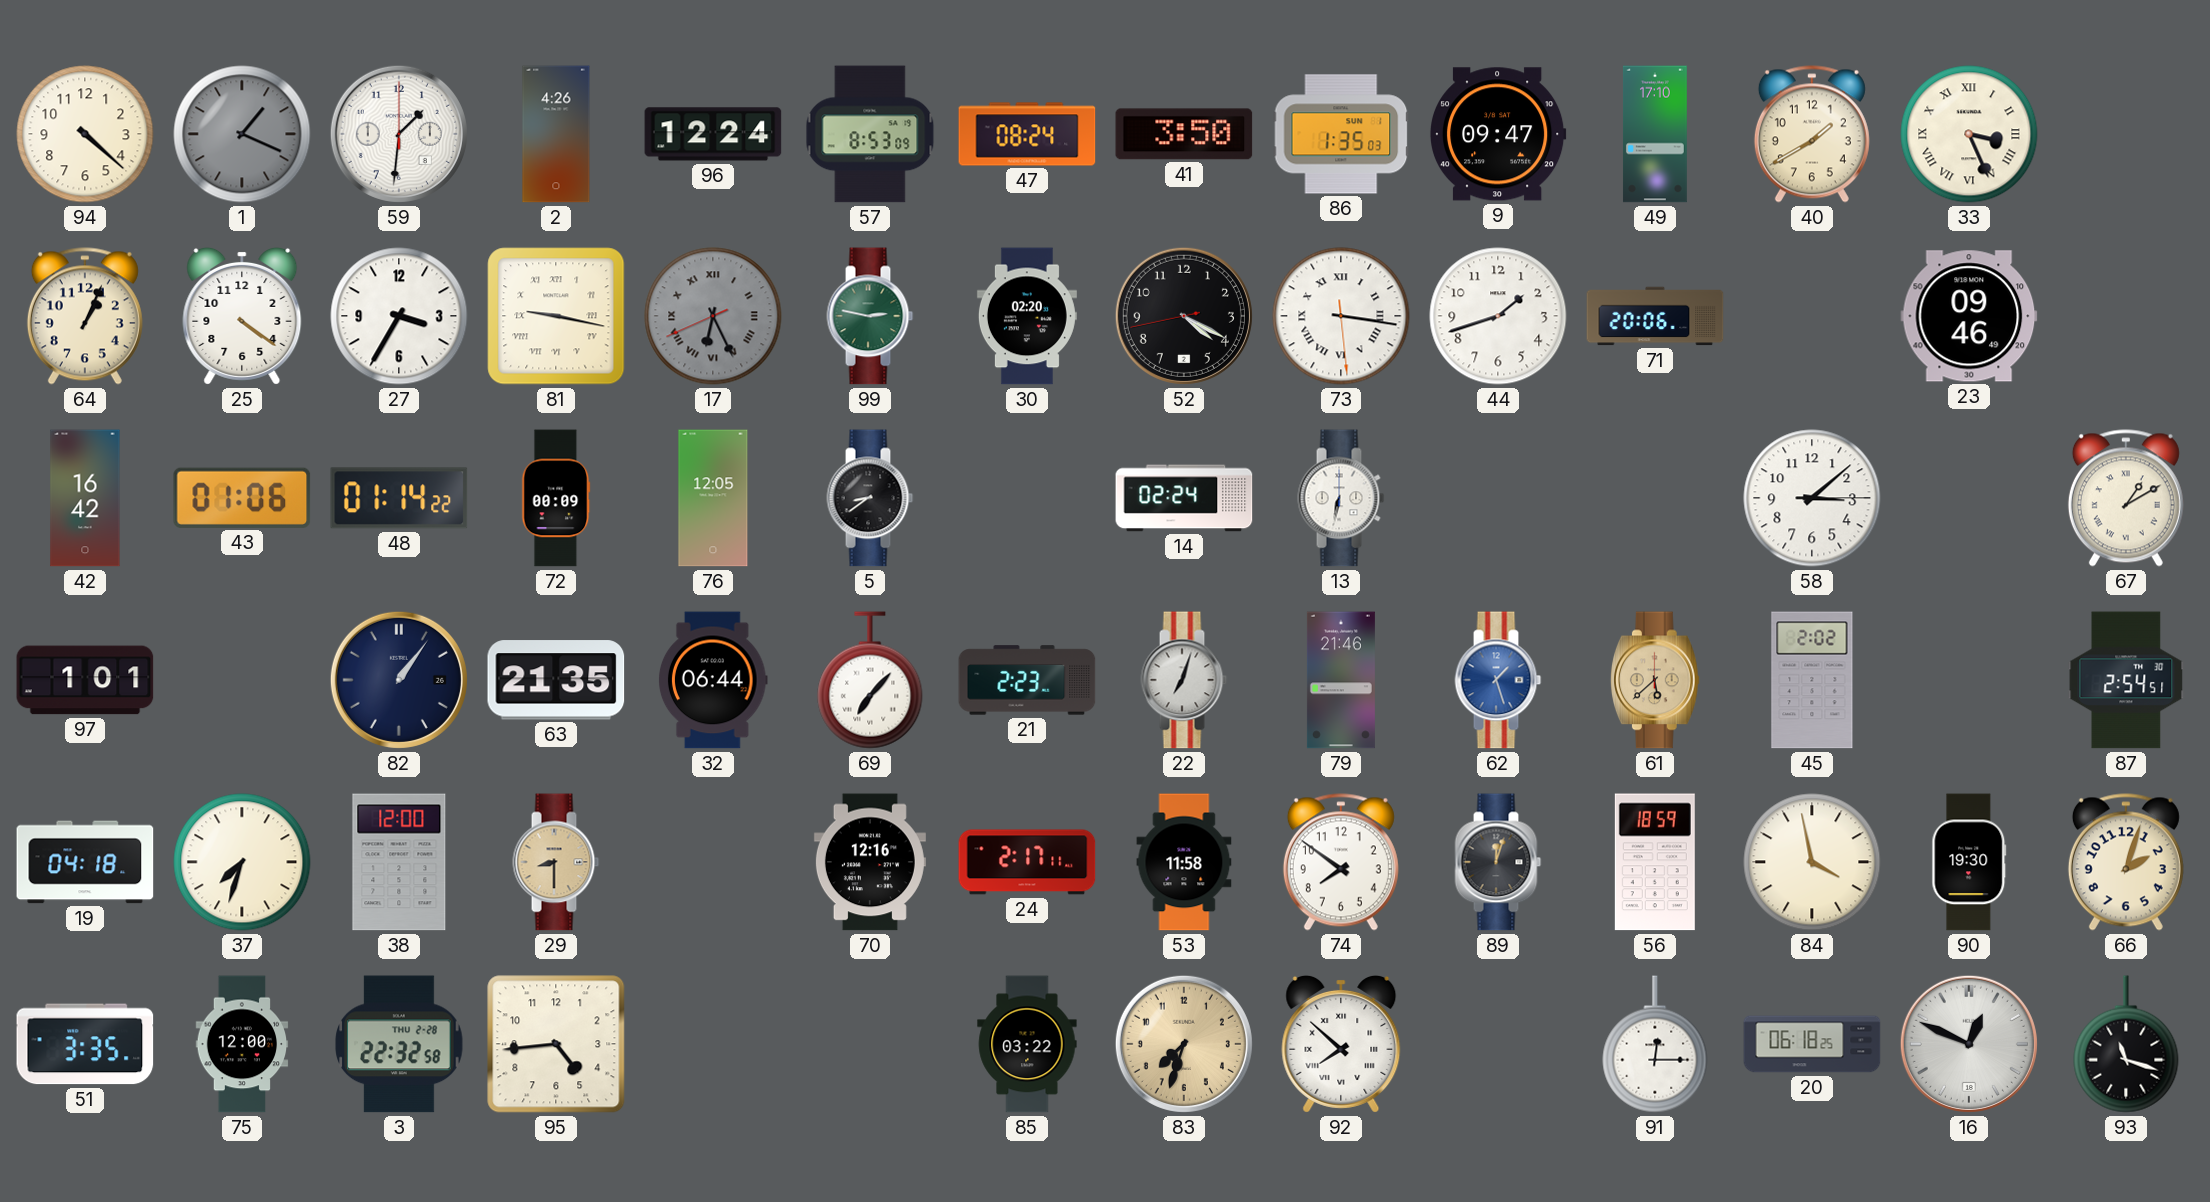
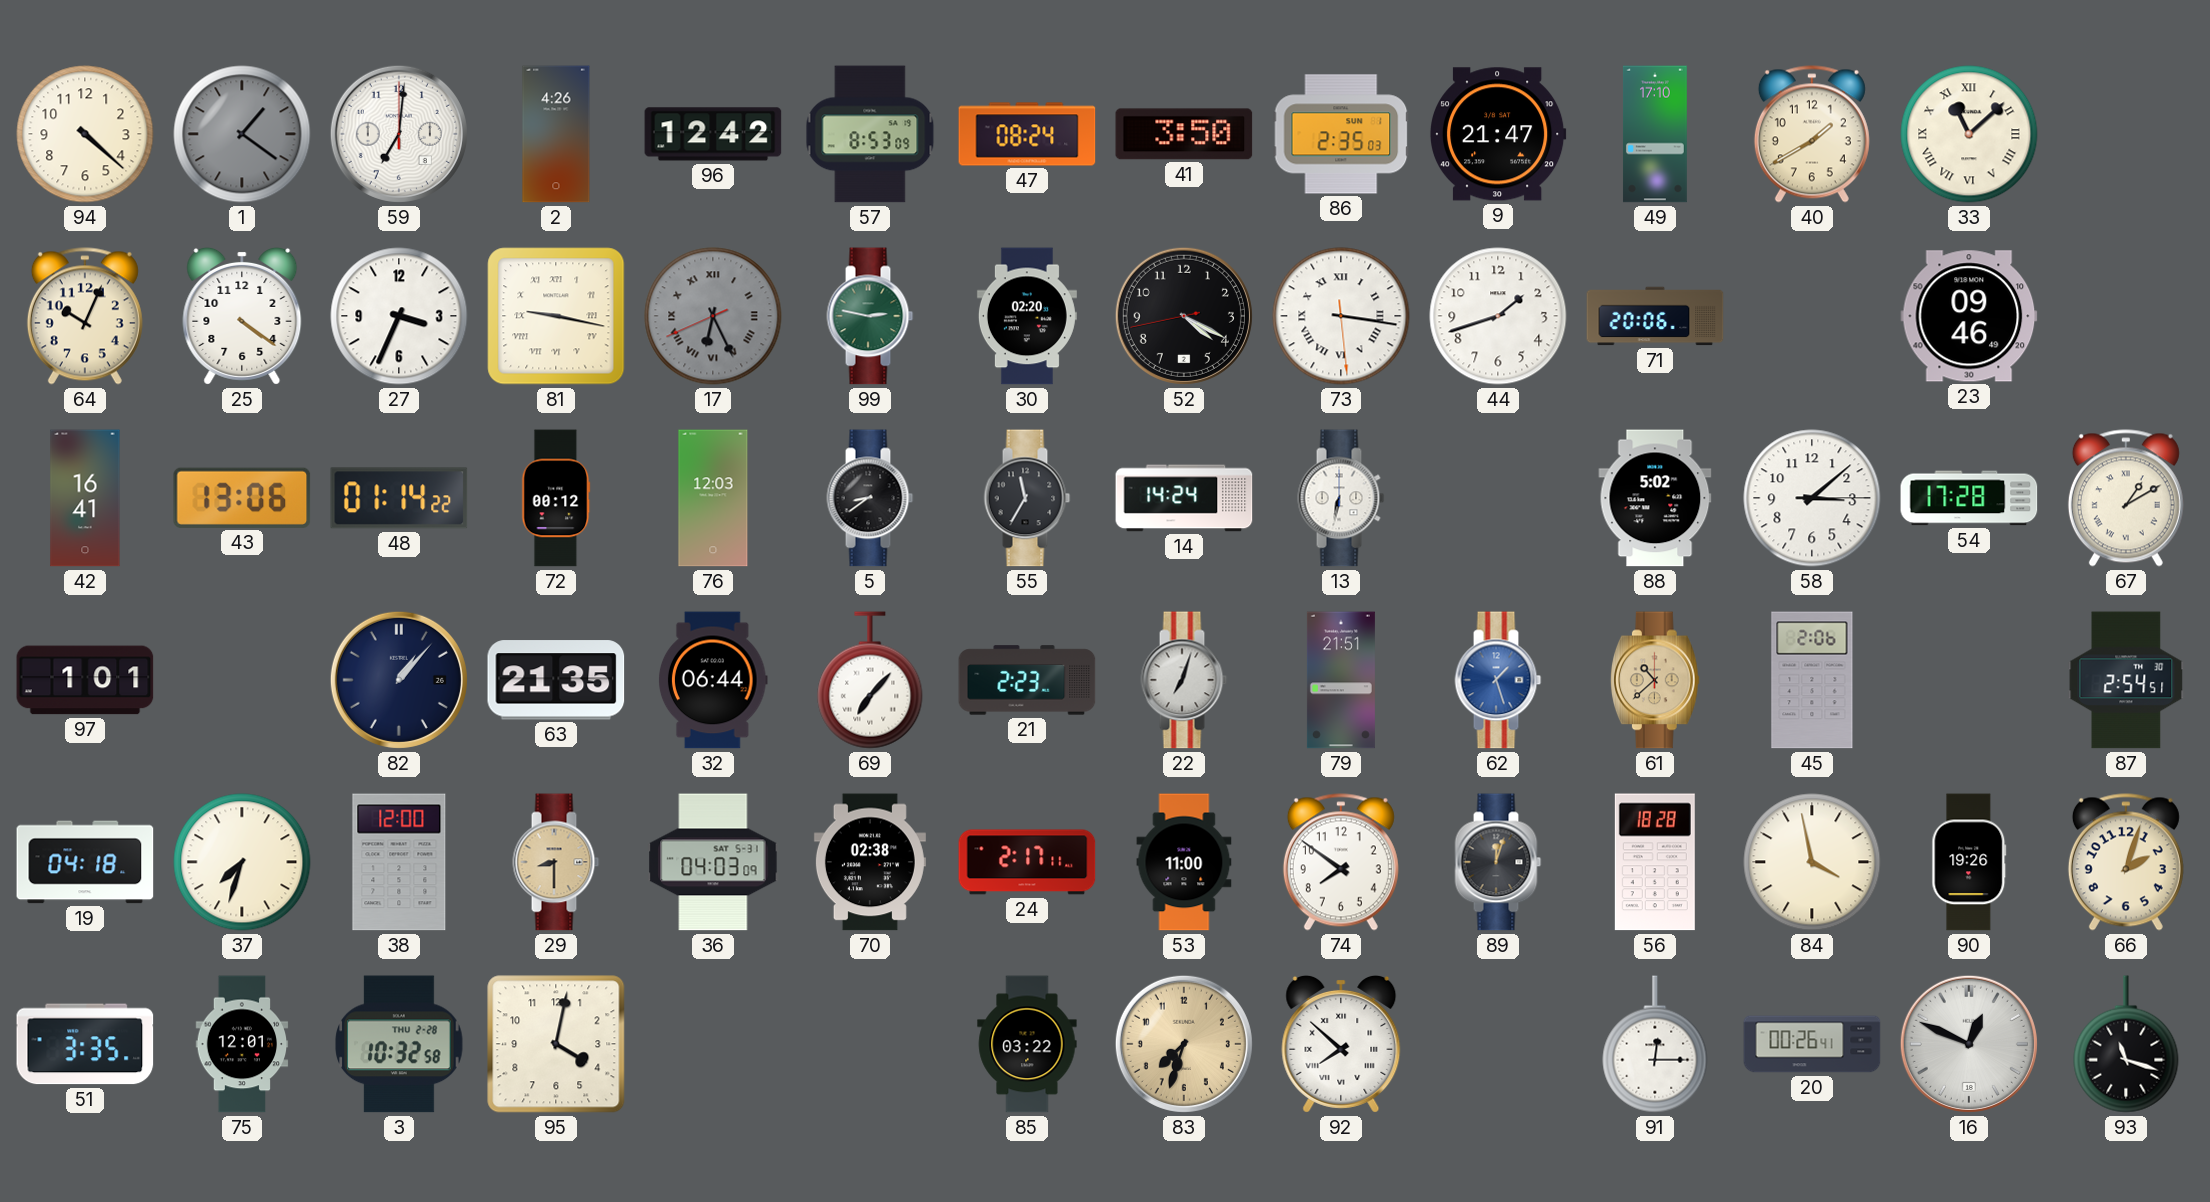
1: 1:19 -> 1:21
59: 1:31 -> 7:01
96: 12:24 -> 12:42
86: 1:35 -> 2:35
9: 09:47 -> 21:47
33: 3:26 -> 11:08
64: 1:04 -> 10:04
27: 3:35 -> 3:34
42: 16:42 -> 16:41
43: 01:06 -> 13:06
72: 00:09 -> 00:12
76: 12:05 -> 12:03
55: none -> 11:35
14: 02:24 -> 14:24
88: none -> 5:02
54: none -> 17:28
82: 1:06 -> 1:07
79: 21:46 -> 21:51
61: 5:38 -> 10:38
45: 2:02 -> 2:06
36: none -> 04:03
70: 12:16 -> 02:38
53: 11:58 -> 11:00
56: 18:59 -> 18:28
90: 19:30 -> 19:26
75: 12:00 -> 12:01
3: 22:32 -> 10:32
95: 4:44 -> 4:02
20: 06:18 -> 00:26
